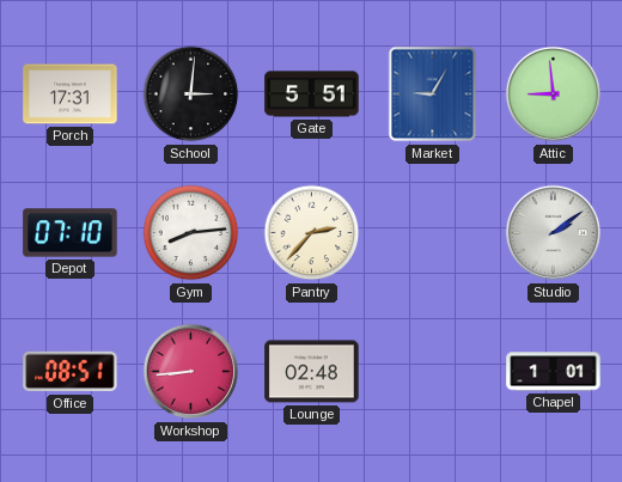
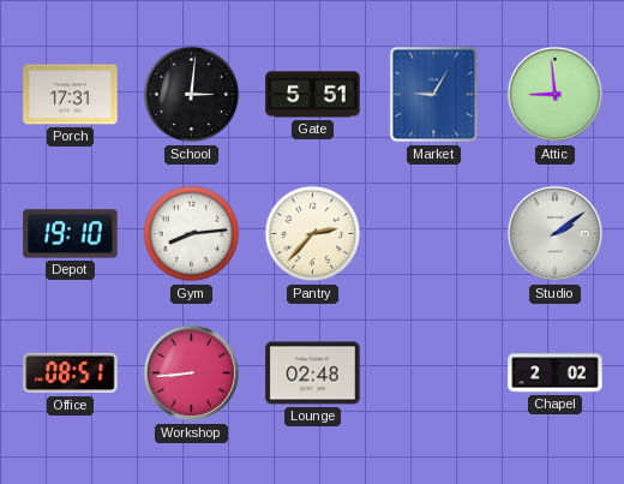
Depot: 07:10 -> 19:10
Chapel: 1:01 -> 2:02
